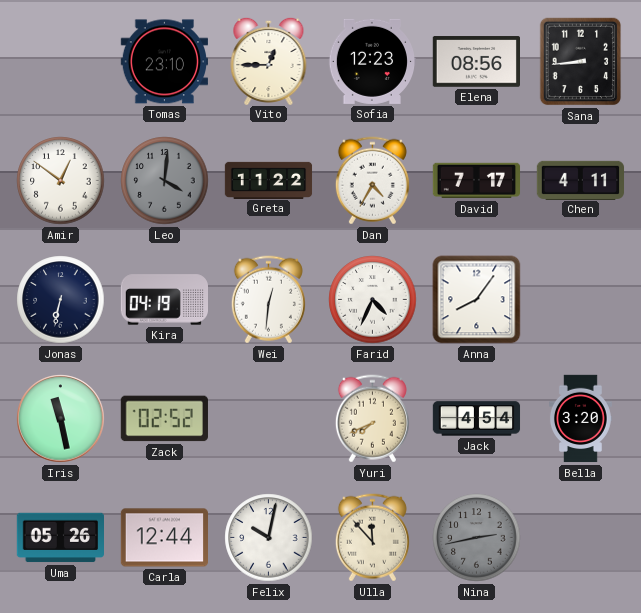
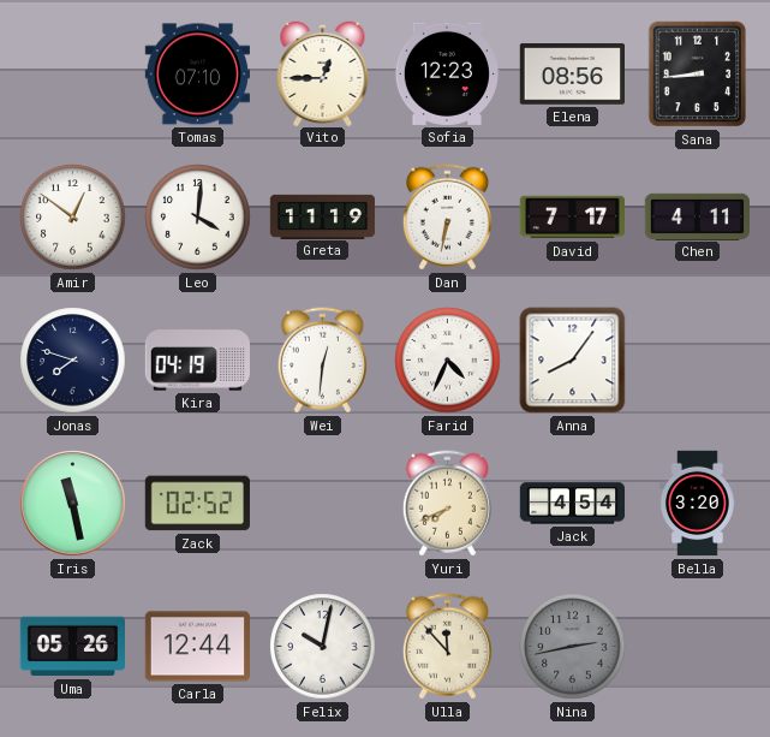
Tomas: 23:10 -> 07:10
Leo dial: grey -> white
Greta: 11:22 -> 11:19
Dan: 4:35 -> 6:32
Jonas: 6:32 -> 7:48
